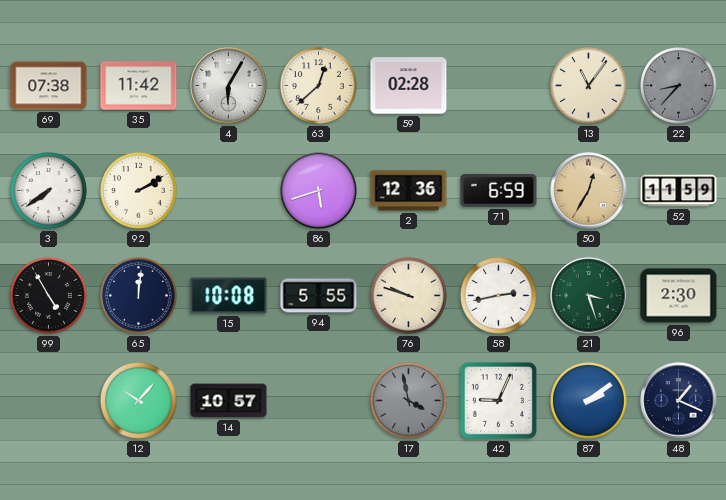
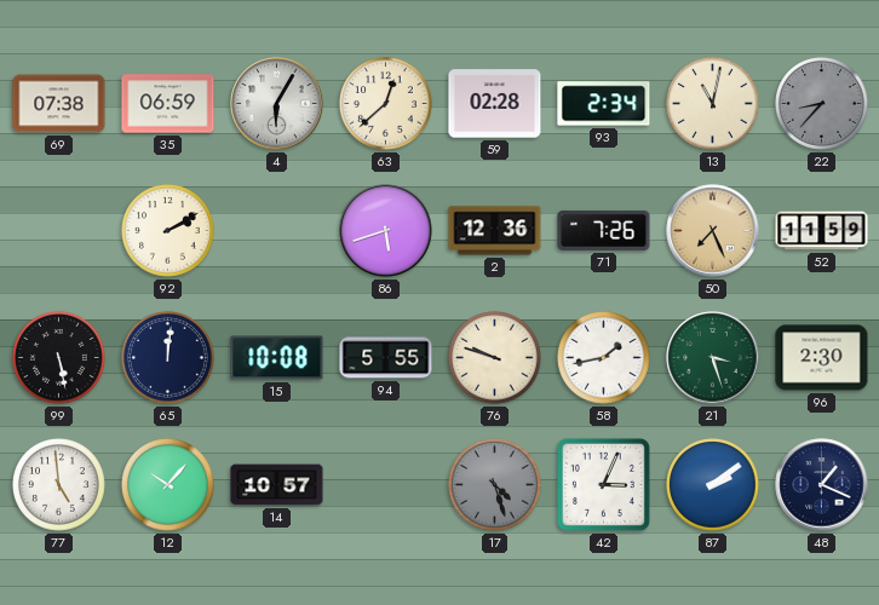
35: 11:42 -> 06:59
93: none -> 2:34
13: 11:06 -> 11:02
3: 7:39 -> none
71: 6:59 -> 7:26
50: 12:35 -> 7:26
99: 4:55 -> 5:28
58: 2:43 -> 1:43
77: none -> 4:59
17: 3:58 -> 4:27
42: 9:04 -> 3:04
